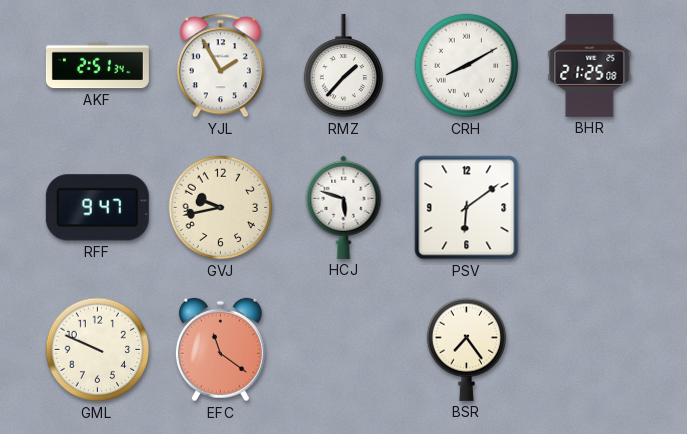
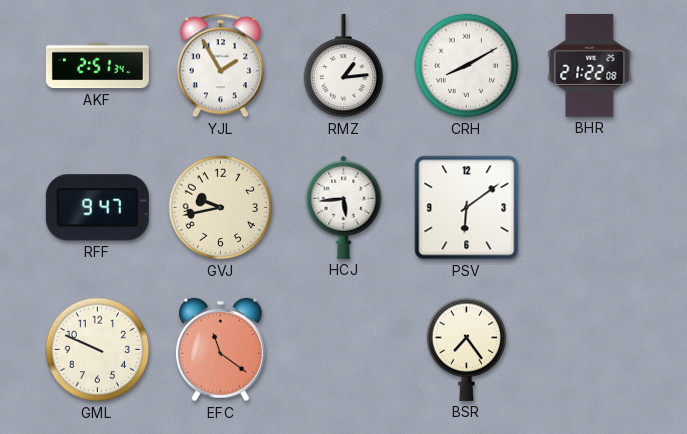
RMZ: 1:37 -> 1:14
BHR: 21:25 -> 21:22
HCJ: 5:48 -> 5:44
